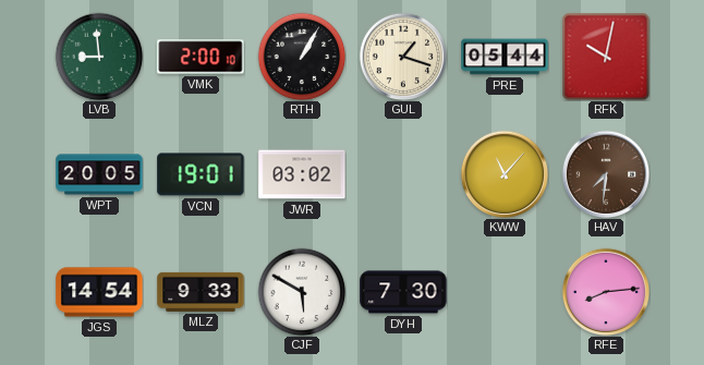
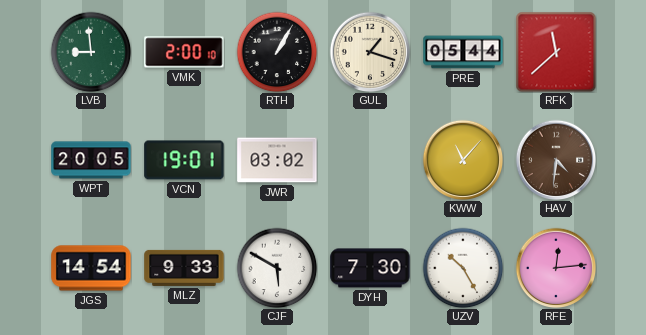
RFK: 10:02 -> 11:38
HAV: 7:31 -> 4:31
UZV: none -> 10:25
RFE: 8:14 -> 12:14
